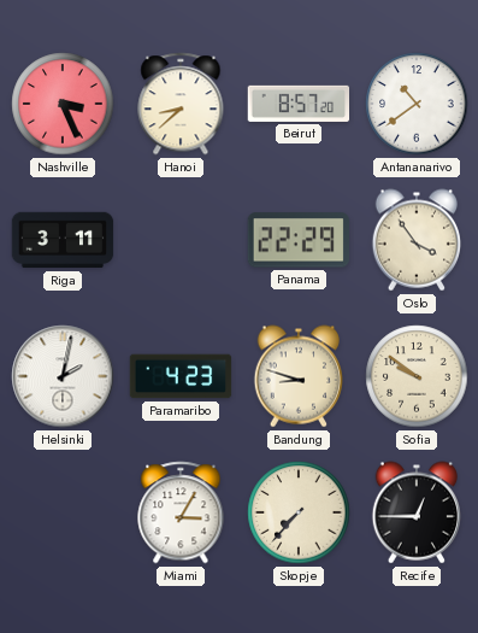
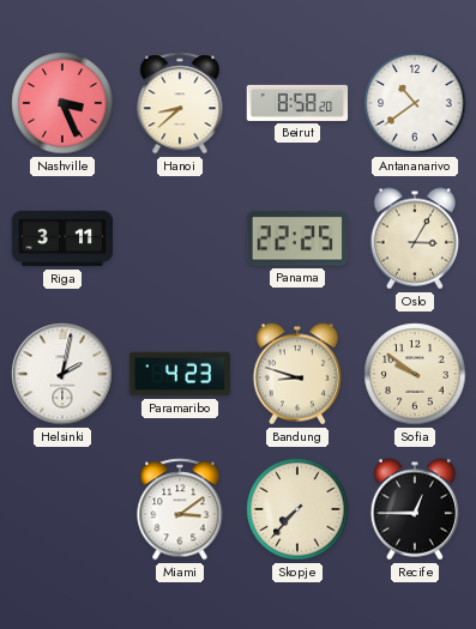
Beirut: 8:57 -> 8:58
Panama: 22:29 -> 22:25
Oslo: 3:54 -> 3:05
Miami: 3:05 -> 3:09
